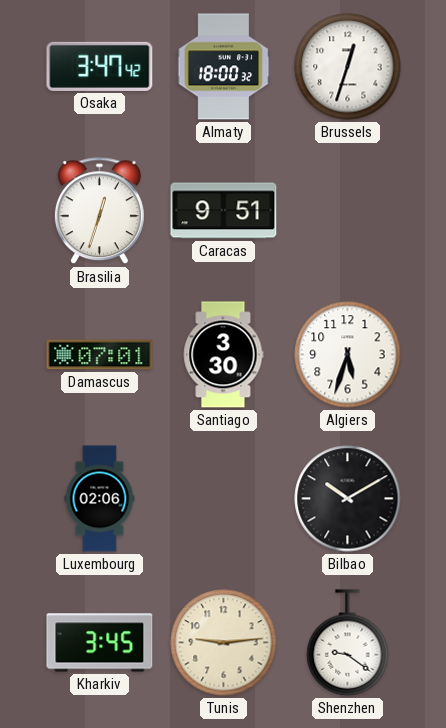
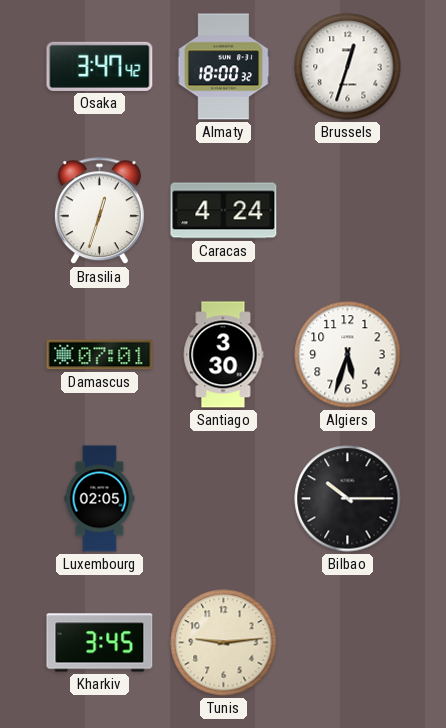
Caracas: 9:51 -> 4:24
Luxembourg: 02:06 -> 02:05
Bilbao: 10:10 -> 10:15
Shenzhen: 9:21 -> none
